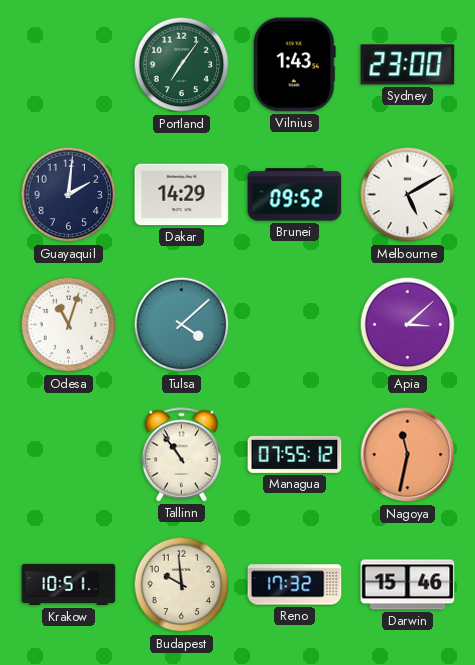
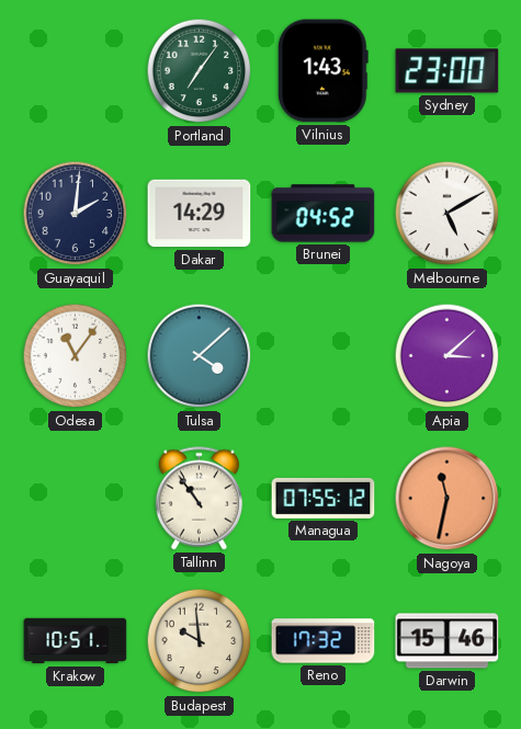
Brunei: 09:52 -> 04:52
Odesa: 11:03 -> 11:06
